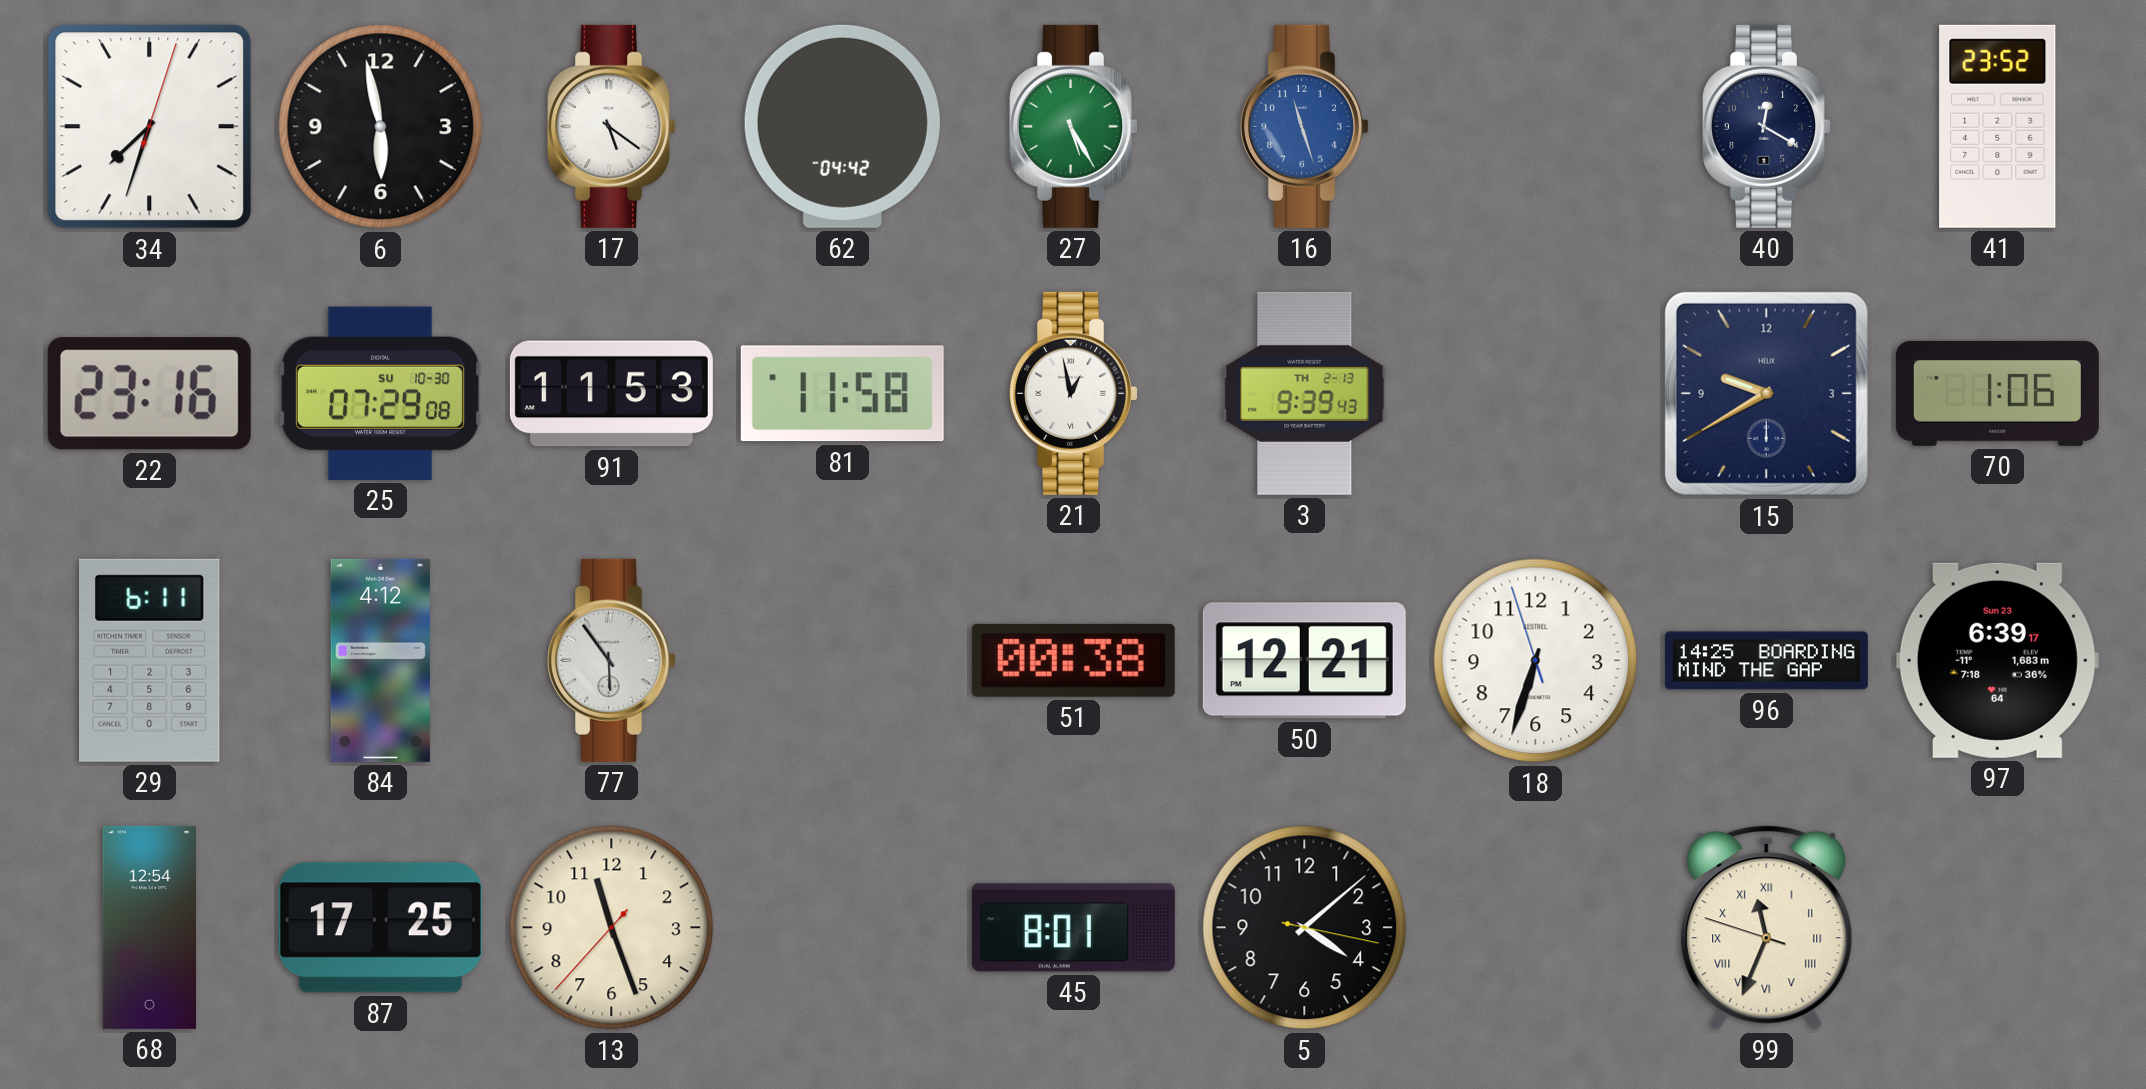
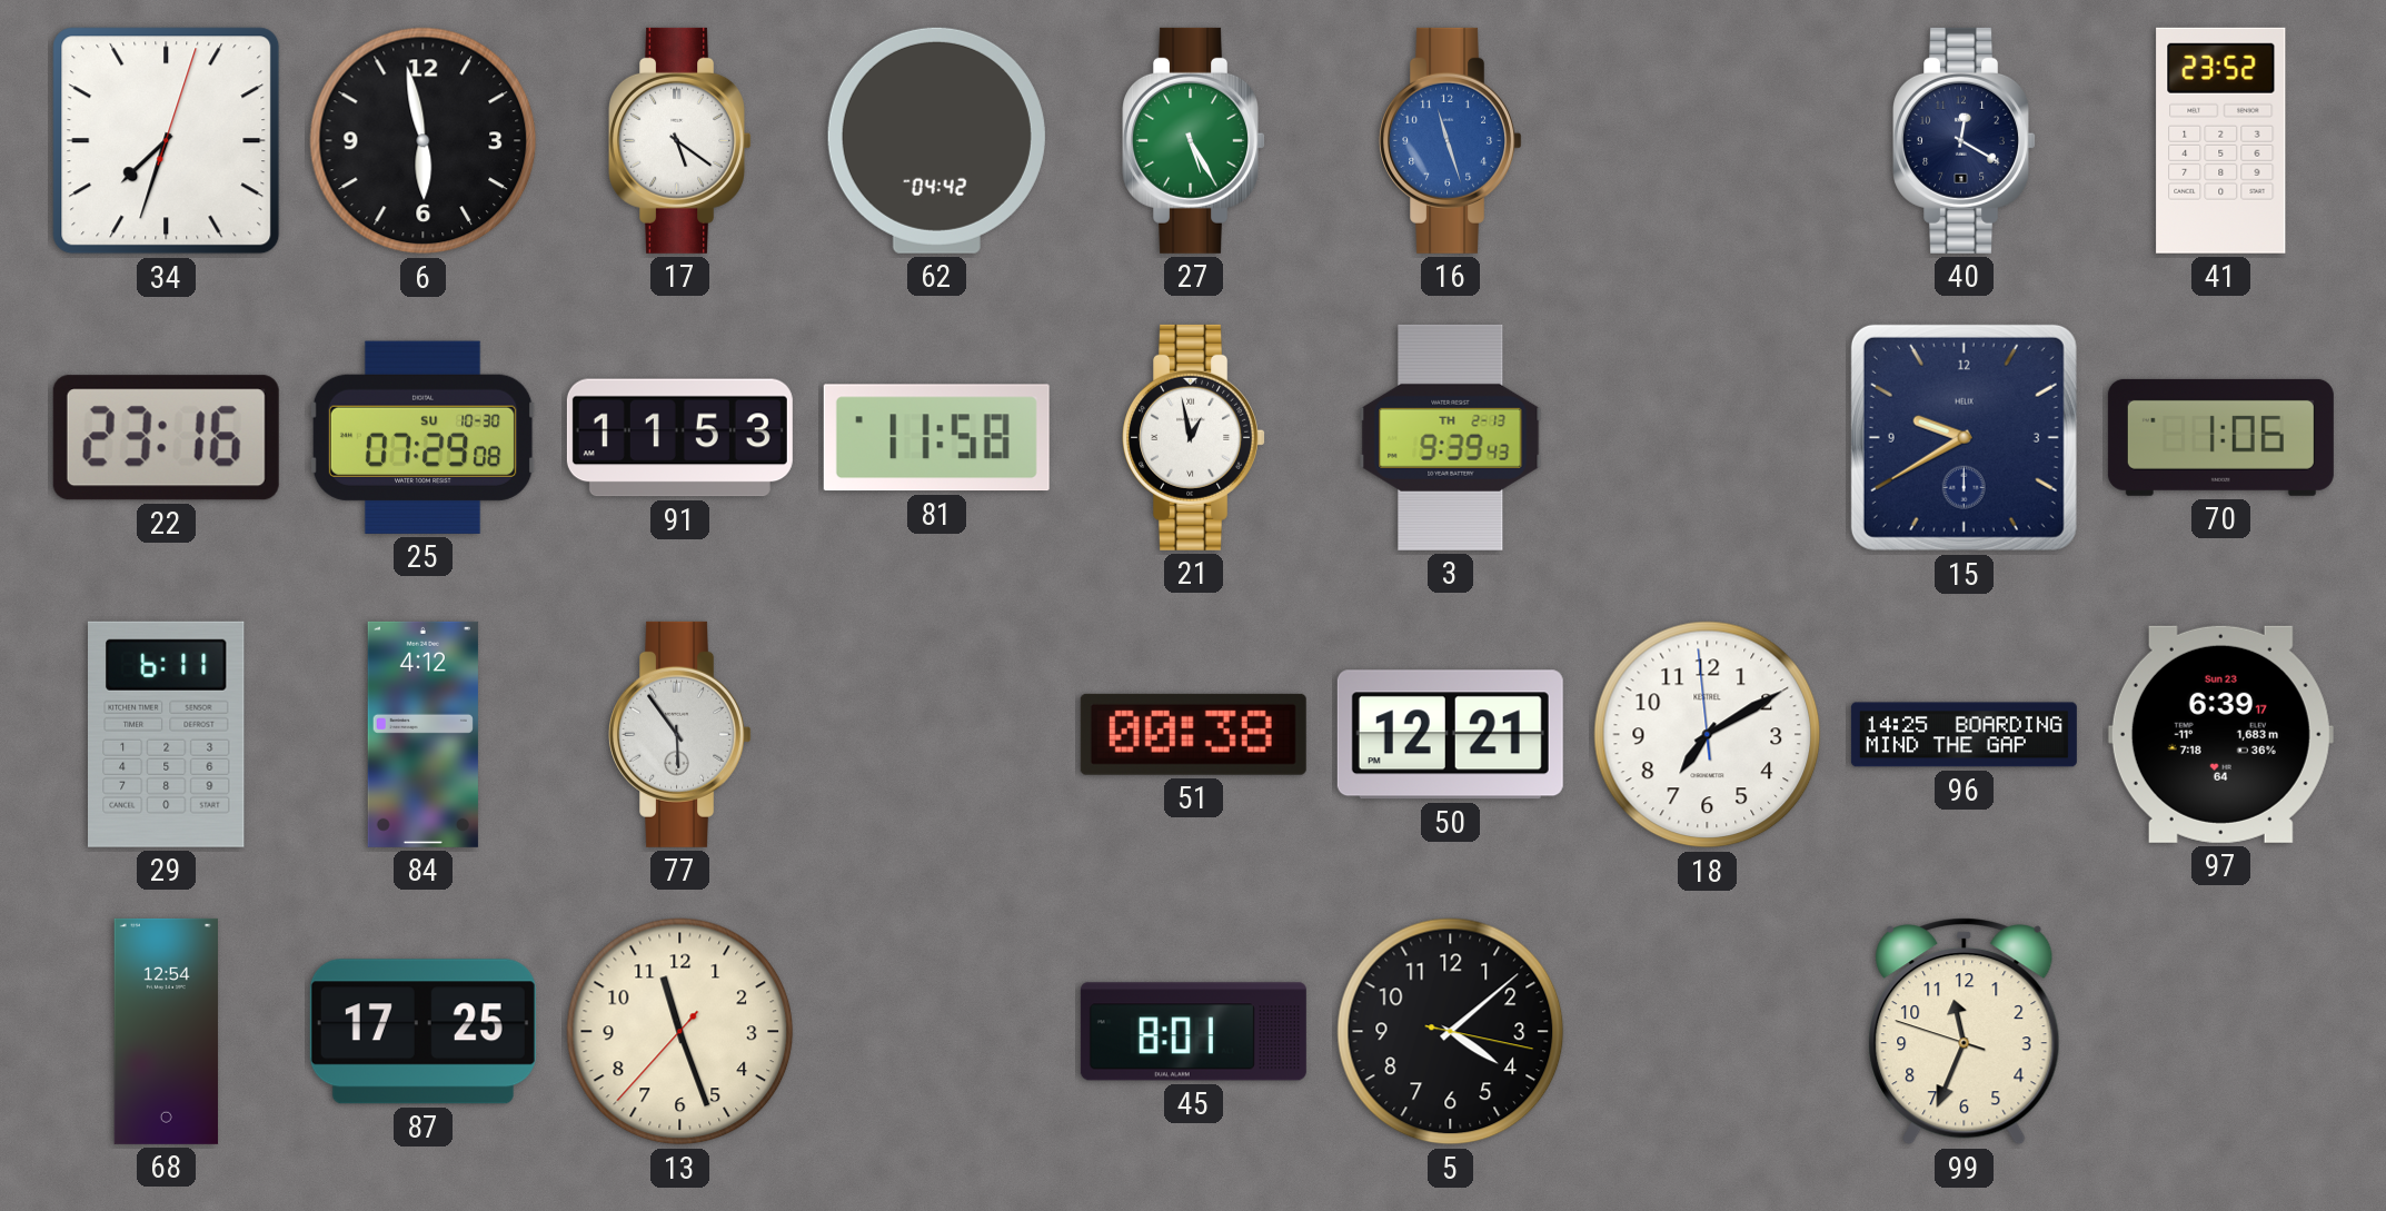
18: 6:32 -> 7:09
99 numerals: Roman -> Arabic
